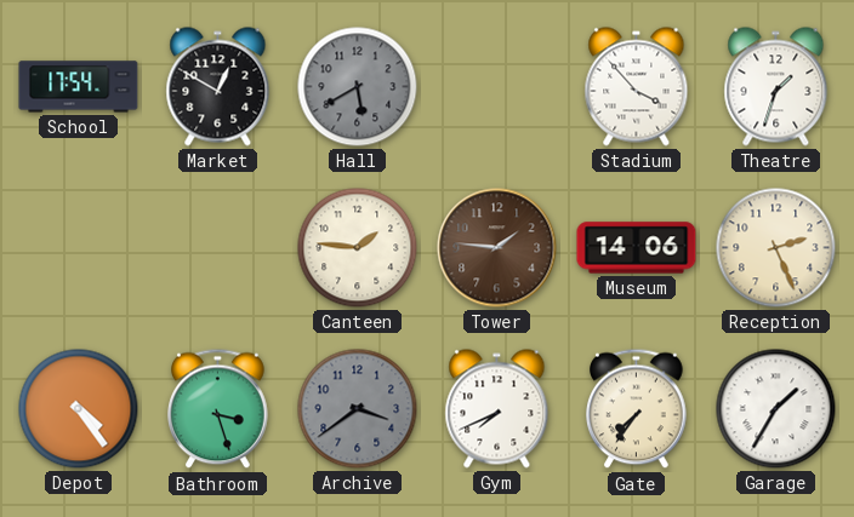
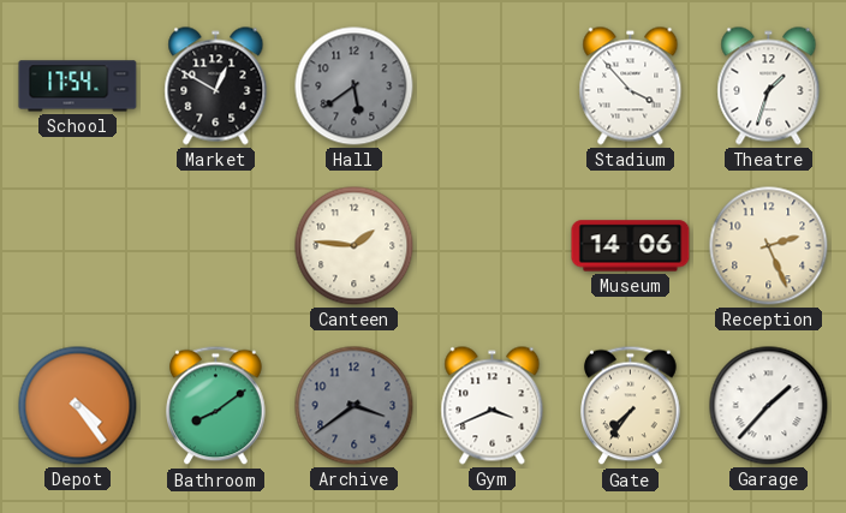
Hall: 5:40 -> 5:39
Tower: 1:46 -> none
Bathroom: 3:27 -> 8:09
Gym: 7:41 -> 3:41
Garage: 1:35 -> 1:37
